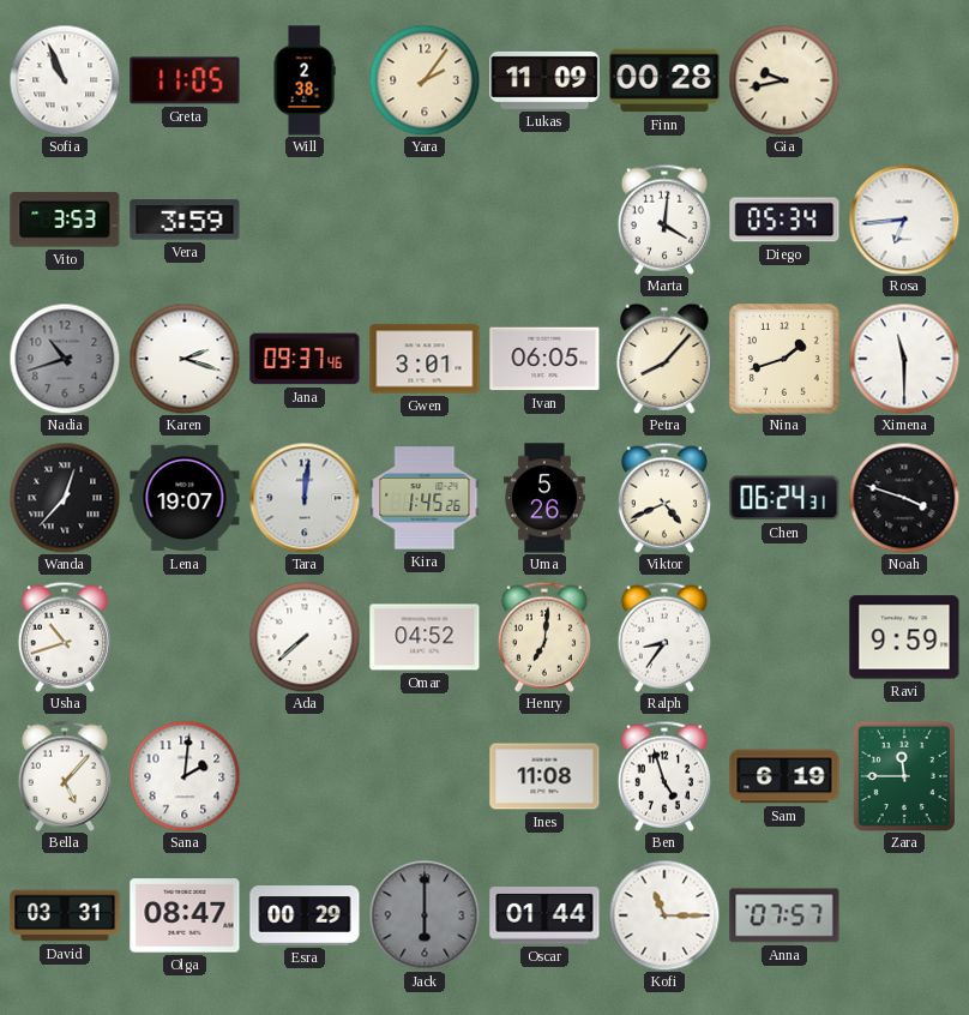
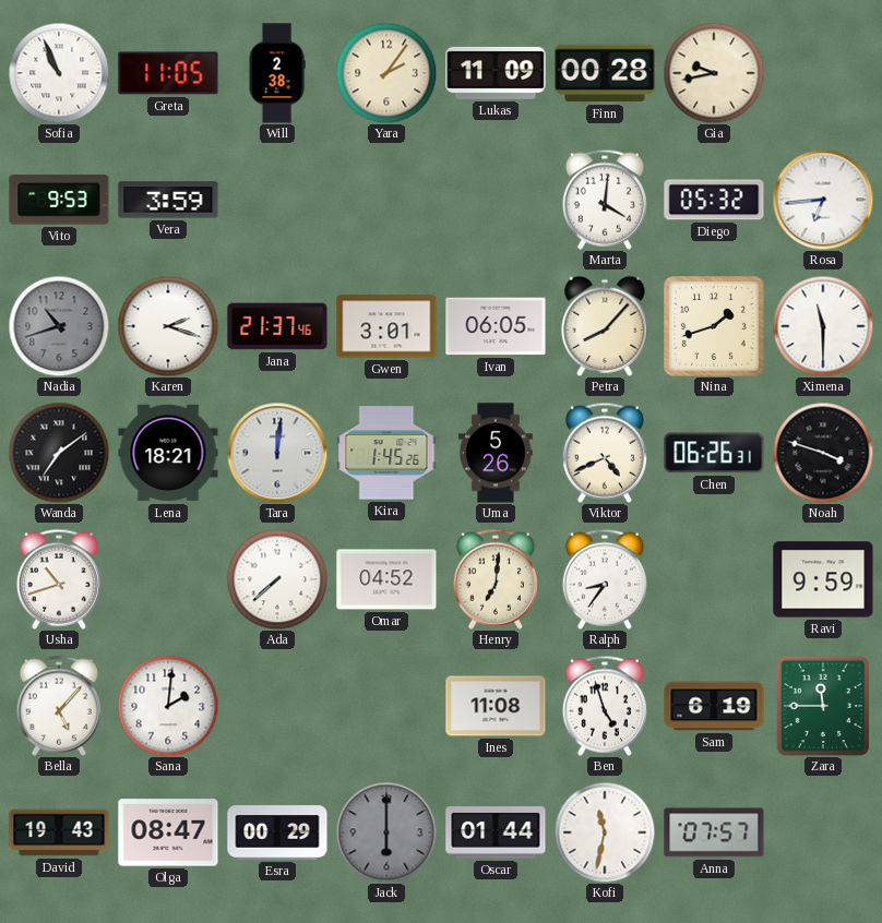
Vito: 3:53 -> 9:53
Diego: 05:34 -> 05:32
Jana: 09:37 -> 21:37
Wanda: 12:37 -> 7:09
Lena: 19:07 -> 18:21
Chen: 06:24 -> 06:26
David: 03:31 -> 19:43
Kofi: 11:15 -> 11:32
